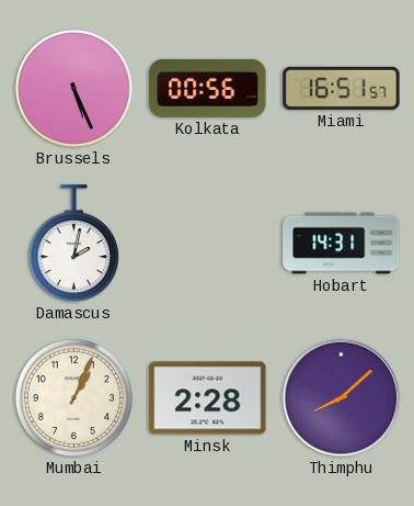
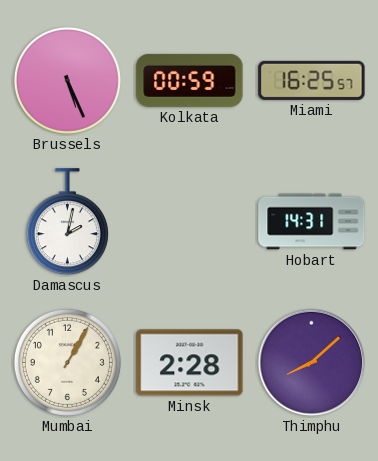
Kolkata: 00:56 -> 00:59
Miami: 16:51 -> 16:25
Mumbai: 1:04 -> 1:05
